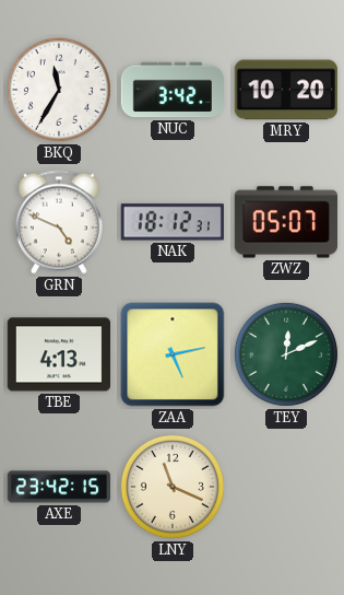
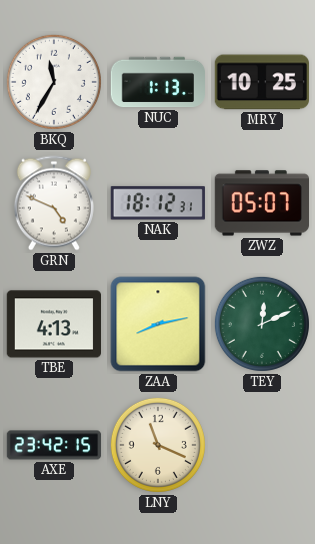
NUC: 3:42 -> 1:13
MRY: 10:20 -> 10:25
ZAA: 5:13 -> 8:13
